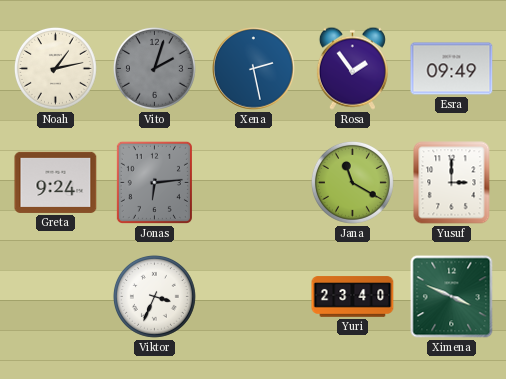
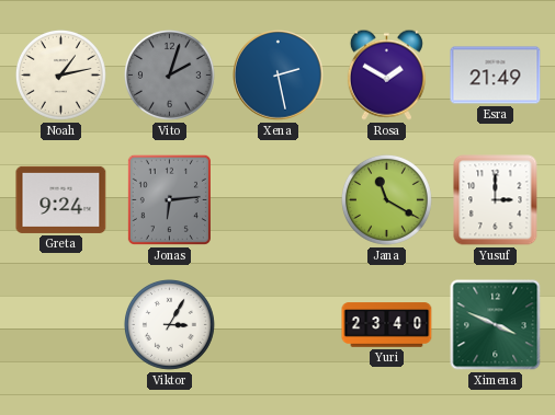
Rosa: 1:54 -> 1:50
Esra: 09:49 -> 21:49
Viktor: 3:34 -> 3:05
